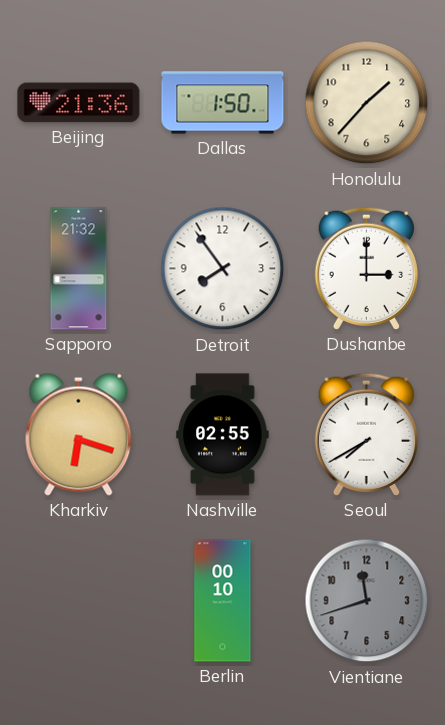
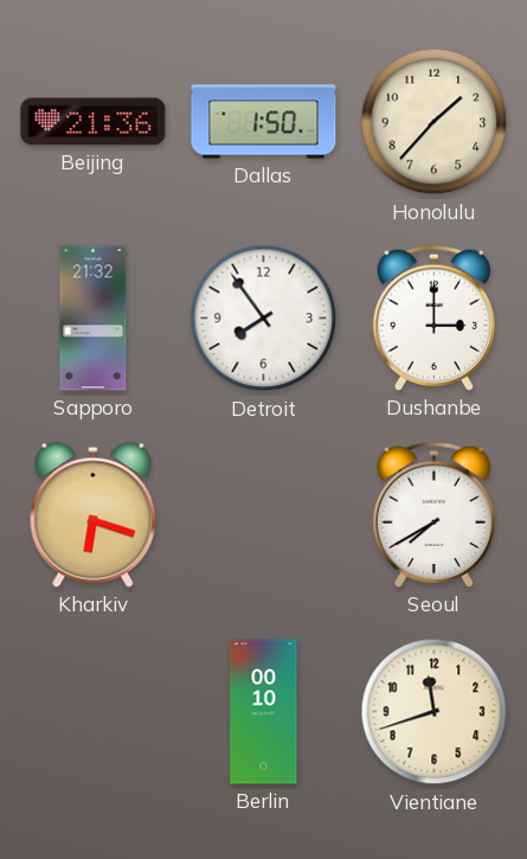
Nashville: 02:55 -> none
Vientiane dial: grey -> cream
